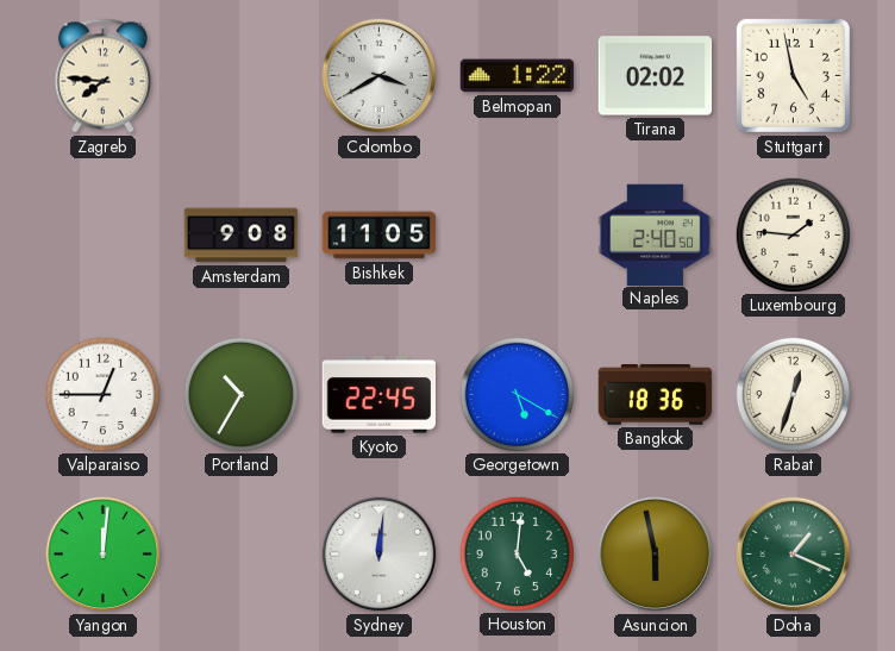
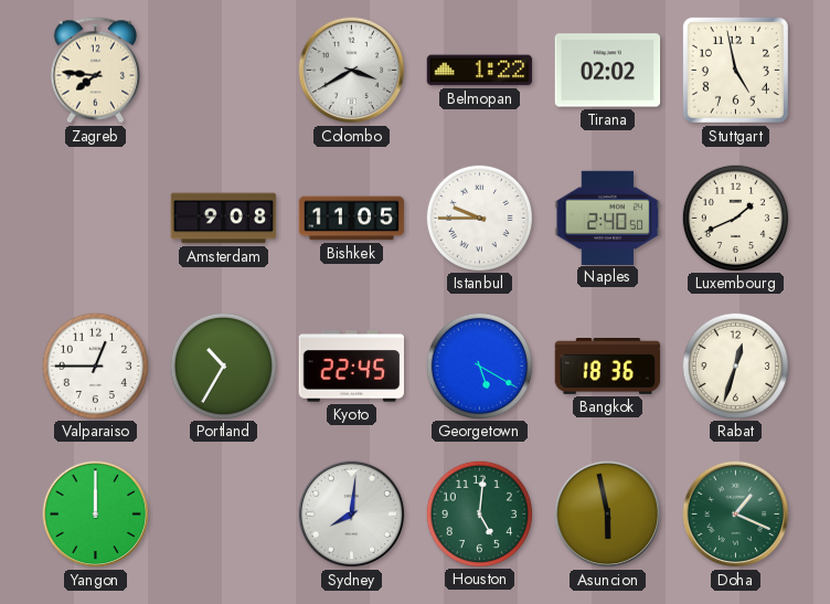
Istanbul: none -> 9:45
Luxembourg: 1:46 -> 1:41
Yangon: 12:01 -> 12:00
Sydney: 12:01 -> 8:01
